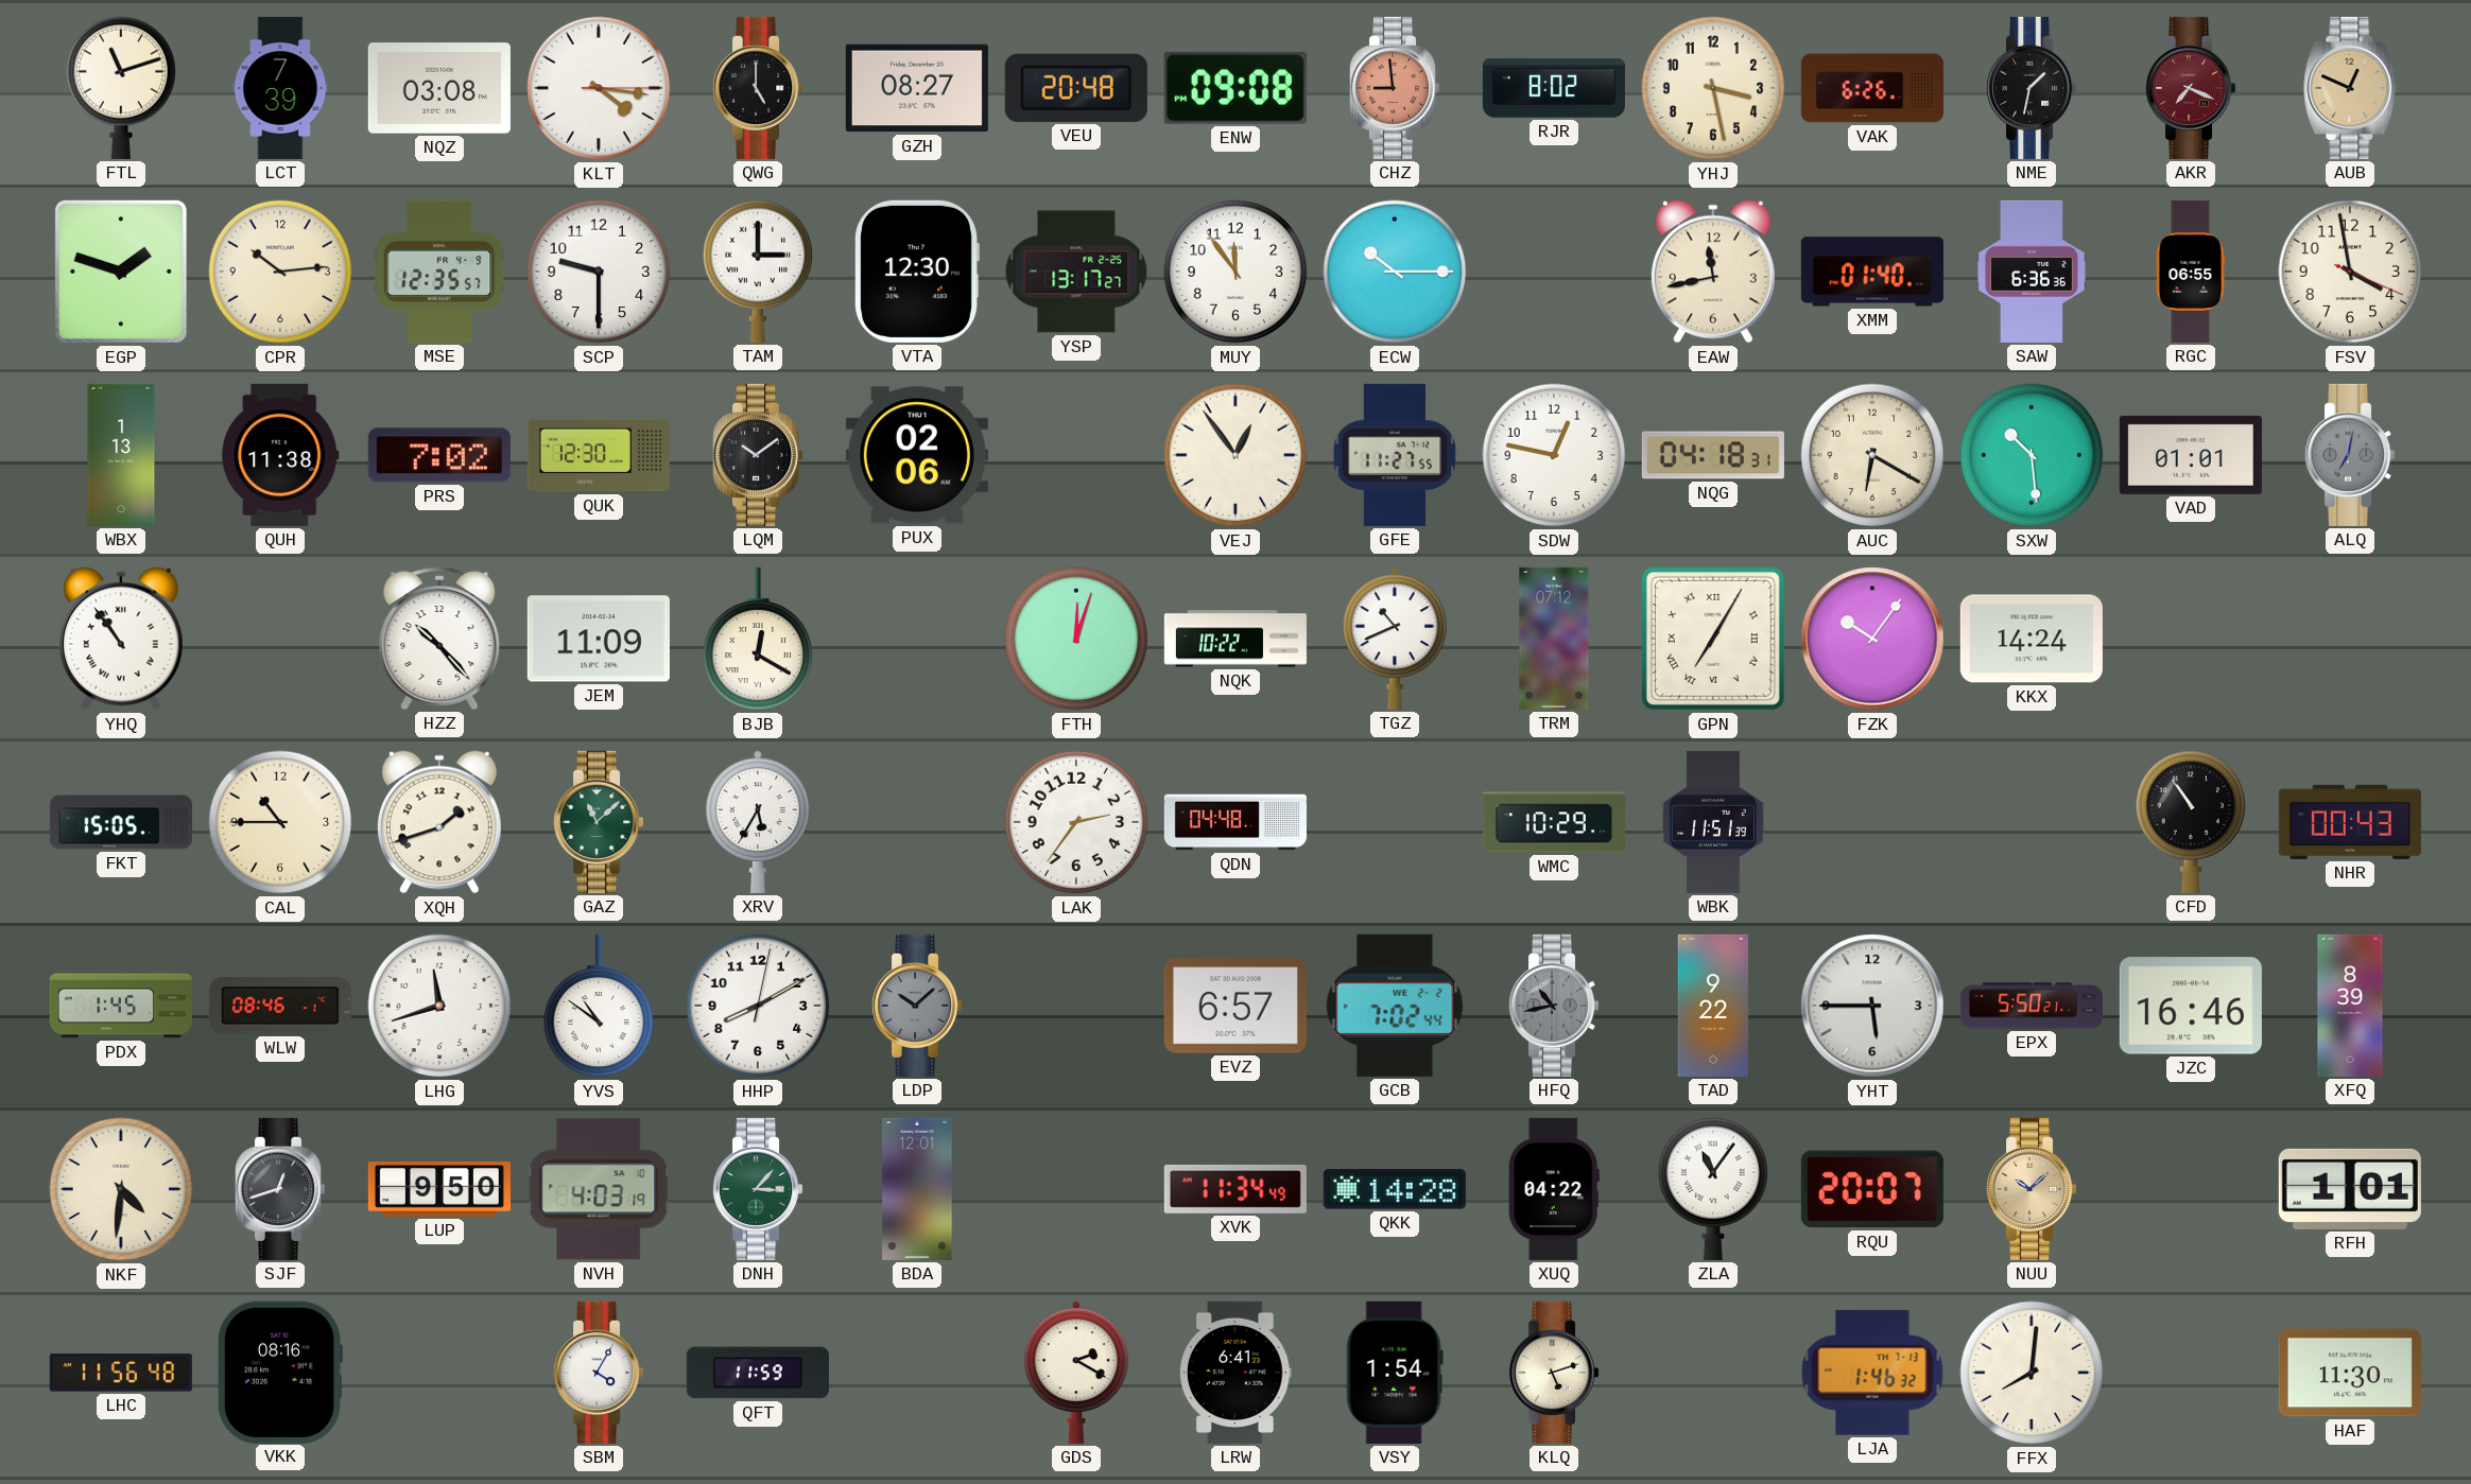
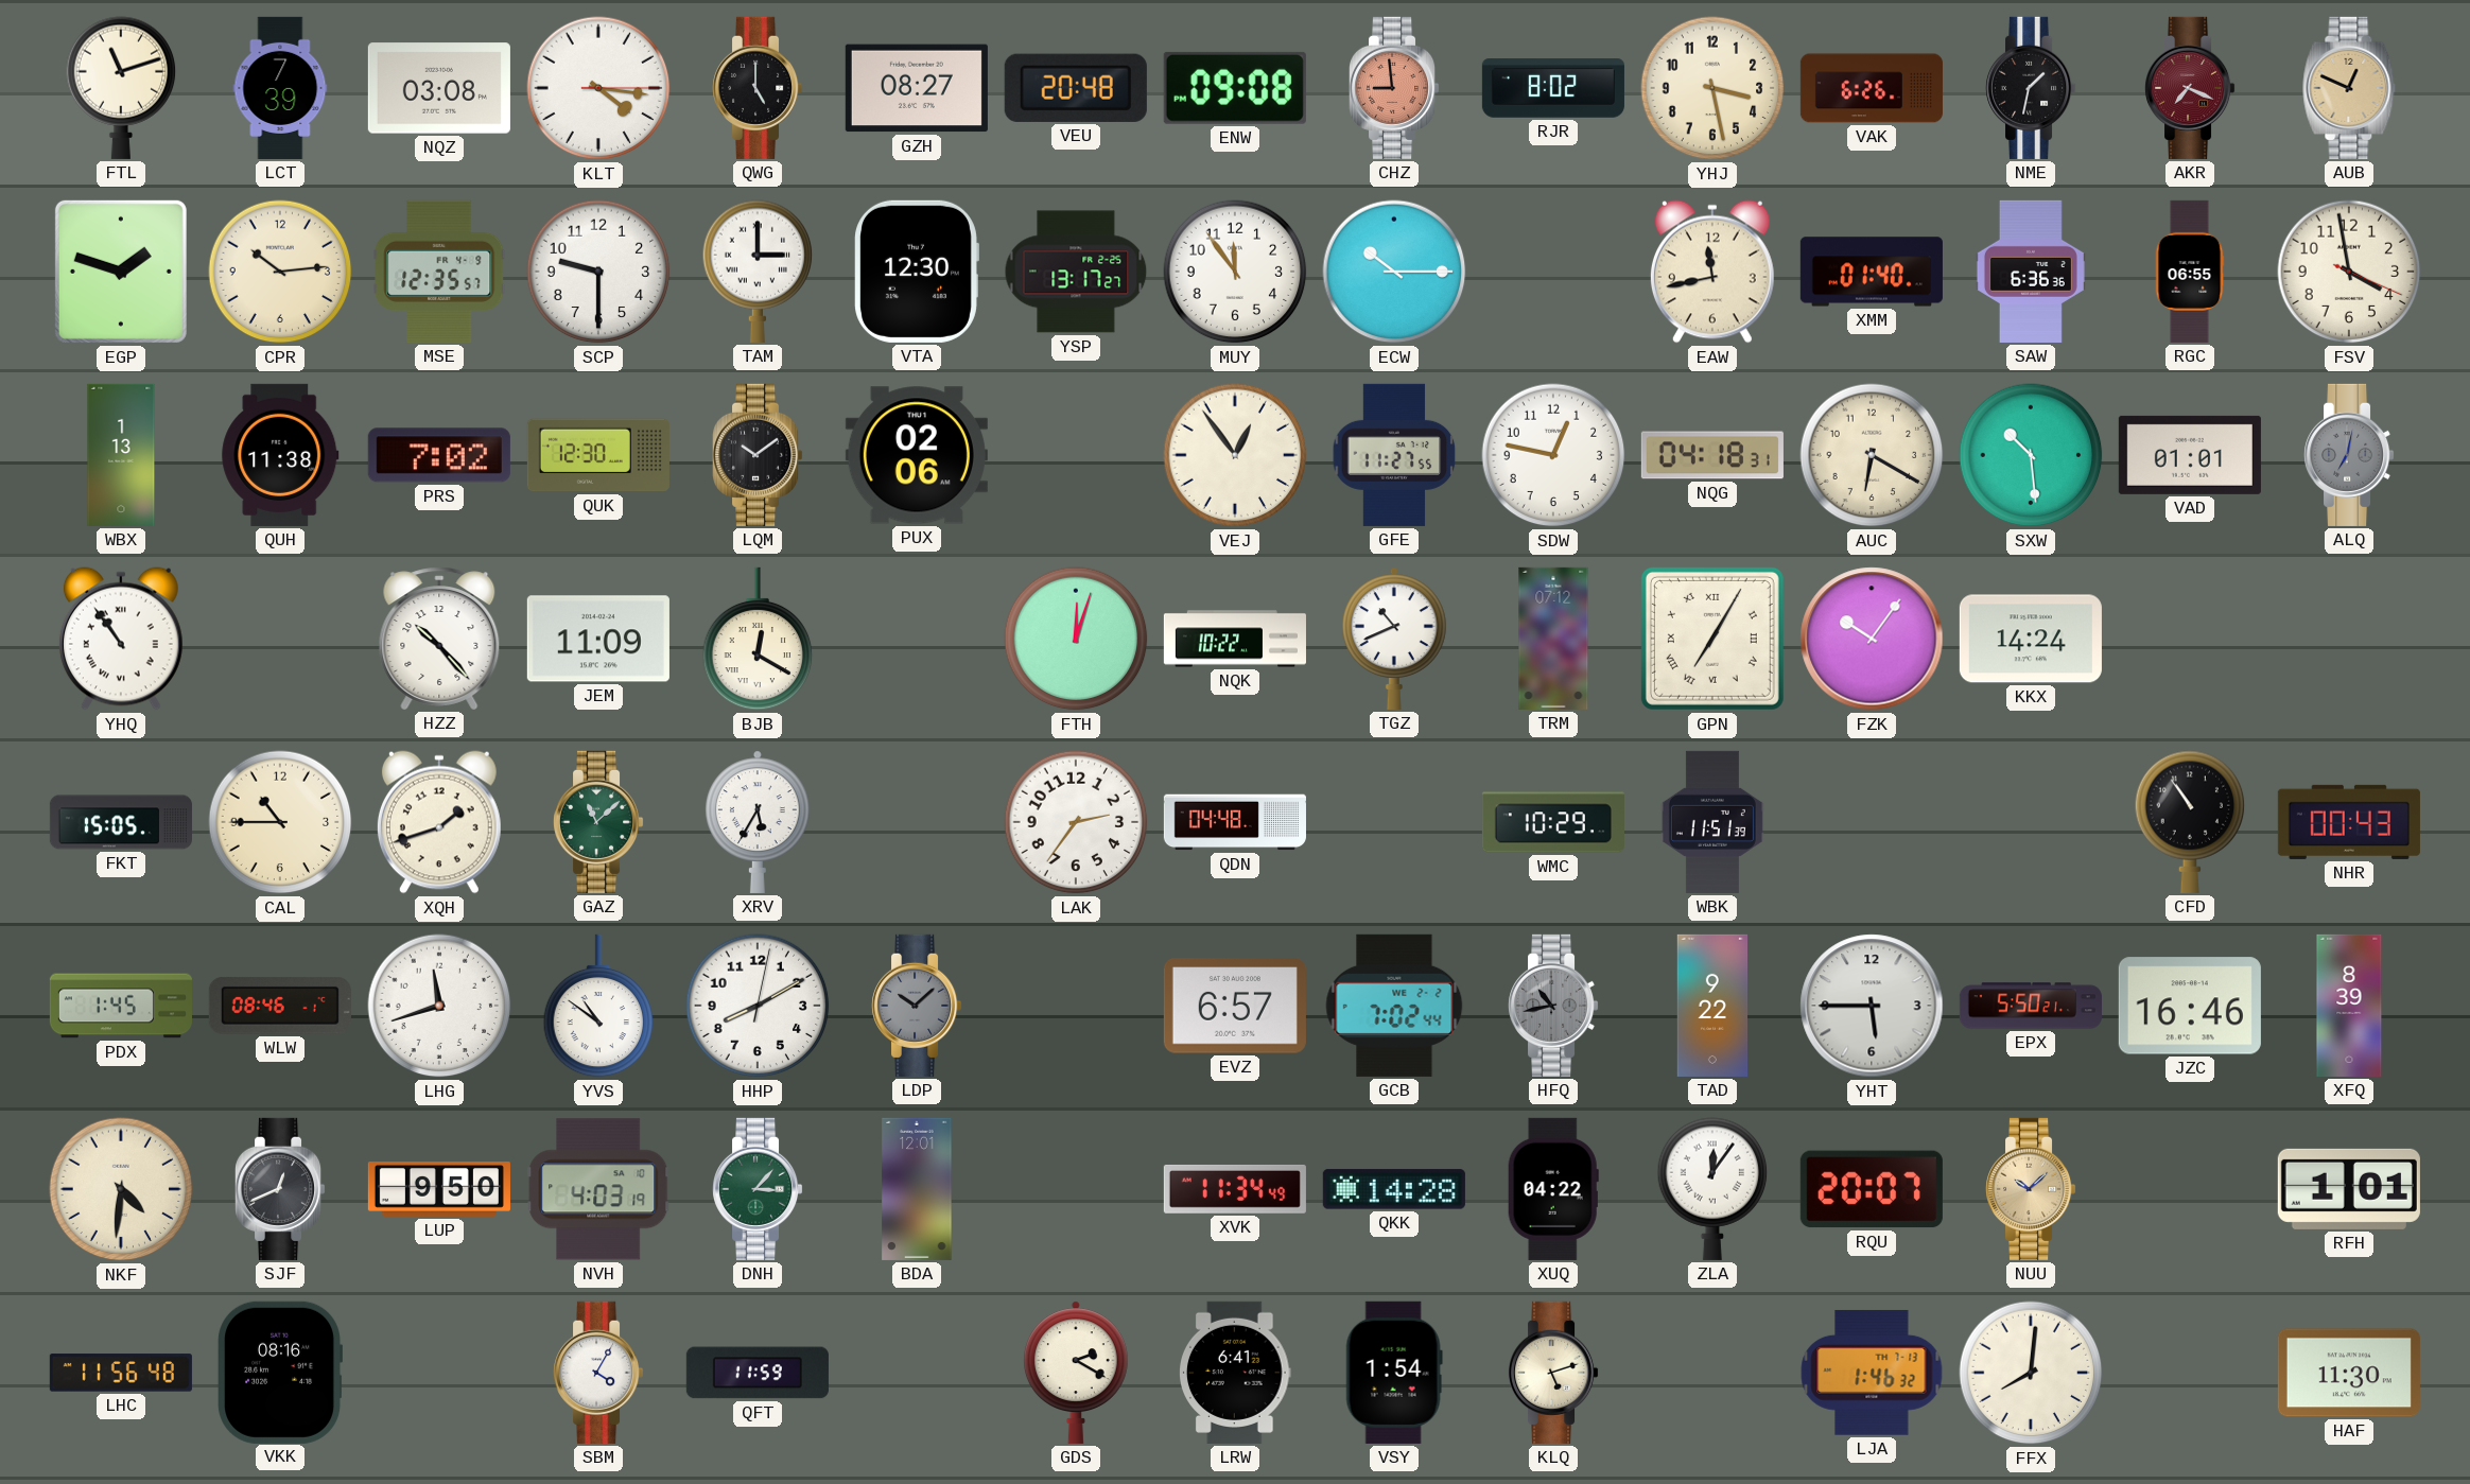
SJF: 12:42 -> 12:41
ZLA: 11:06 -> 12:06
